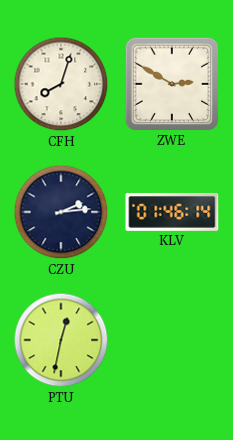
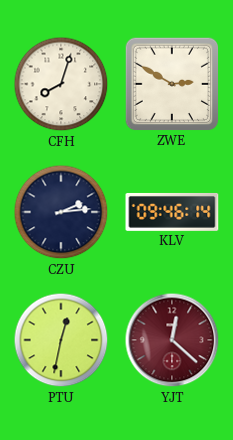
KLV: 01:46 -> 09:46
YJT: none -> 12:22
